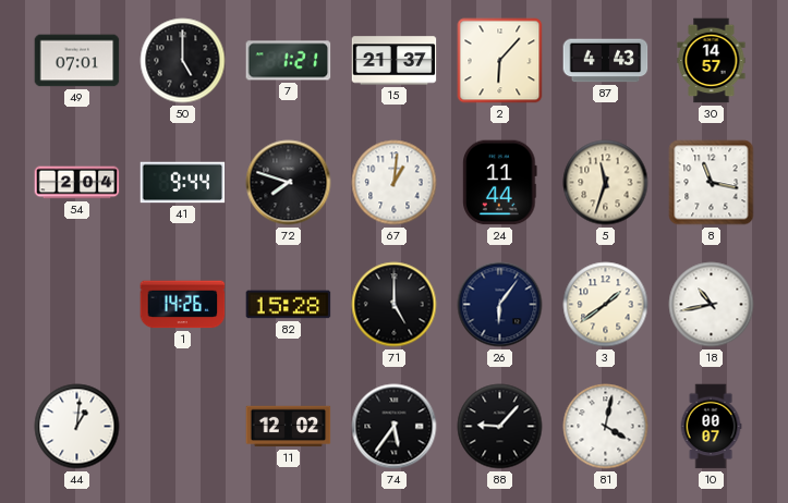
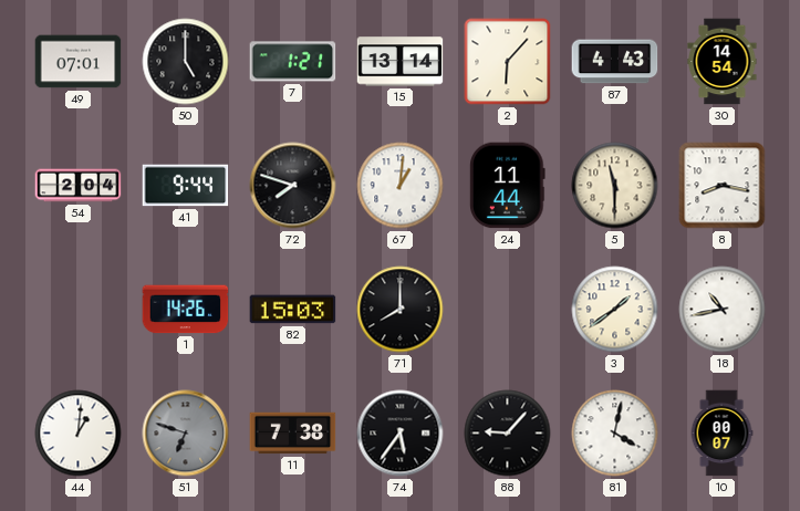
15: 21:37 -> 13:14
30: 14:57 -> 14:54
5: 11:33 -> 11:30
8: 11:17 -> 8:17
82: 15:28 -> 15:03
71: 5:00 -> 8:00
26: 6:06 -> none
51: none -> 6:48
11: 12:02 -> 7:38
